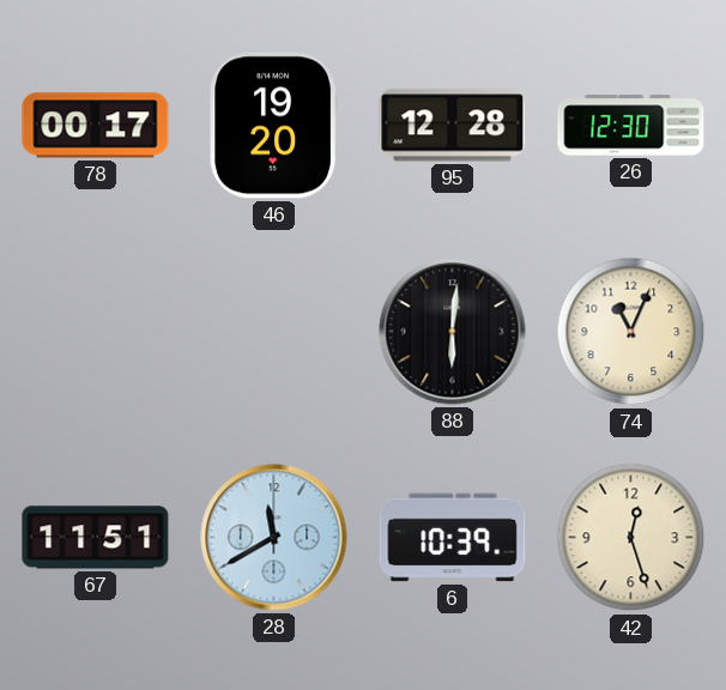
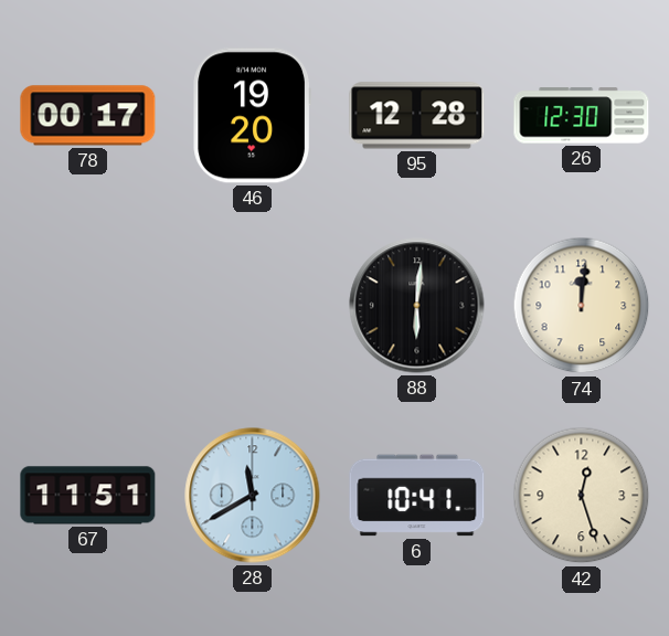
74: 11:04 -> 12:01
6: 10:39 -> 10:41
